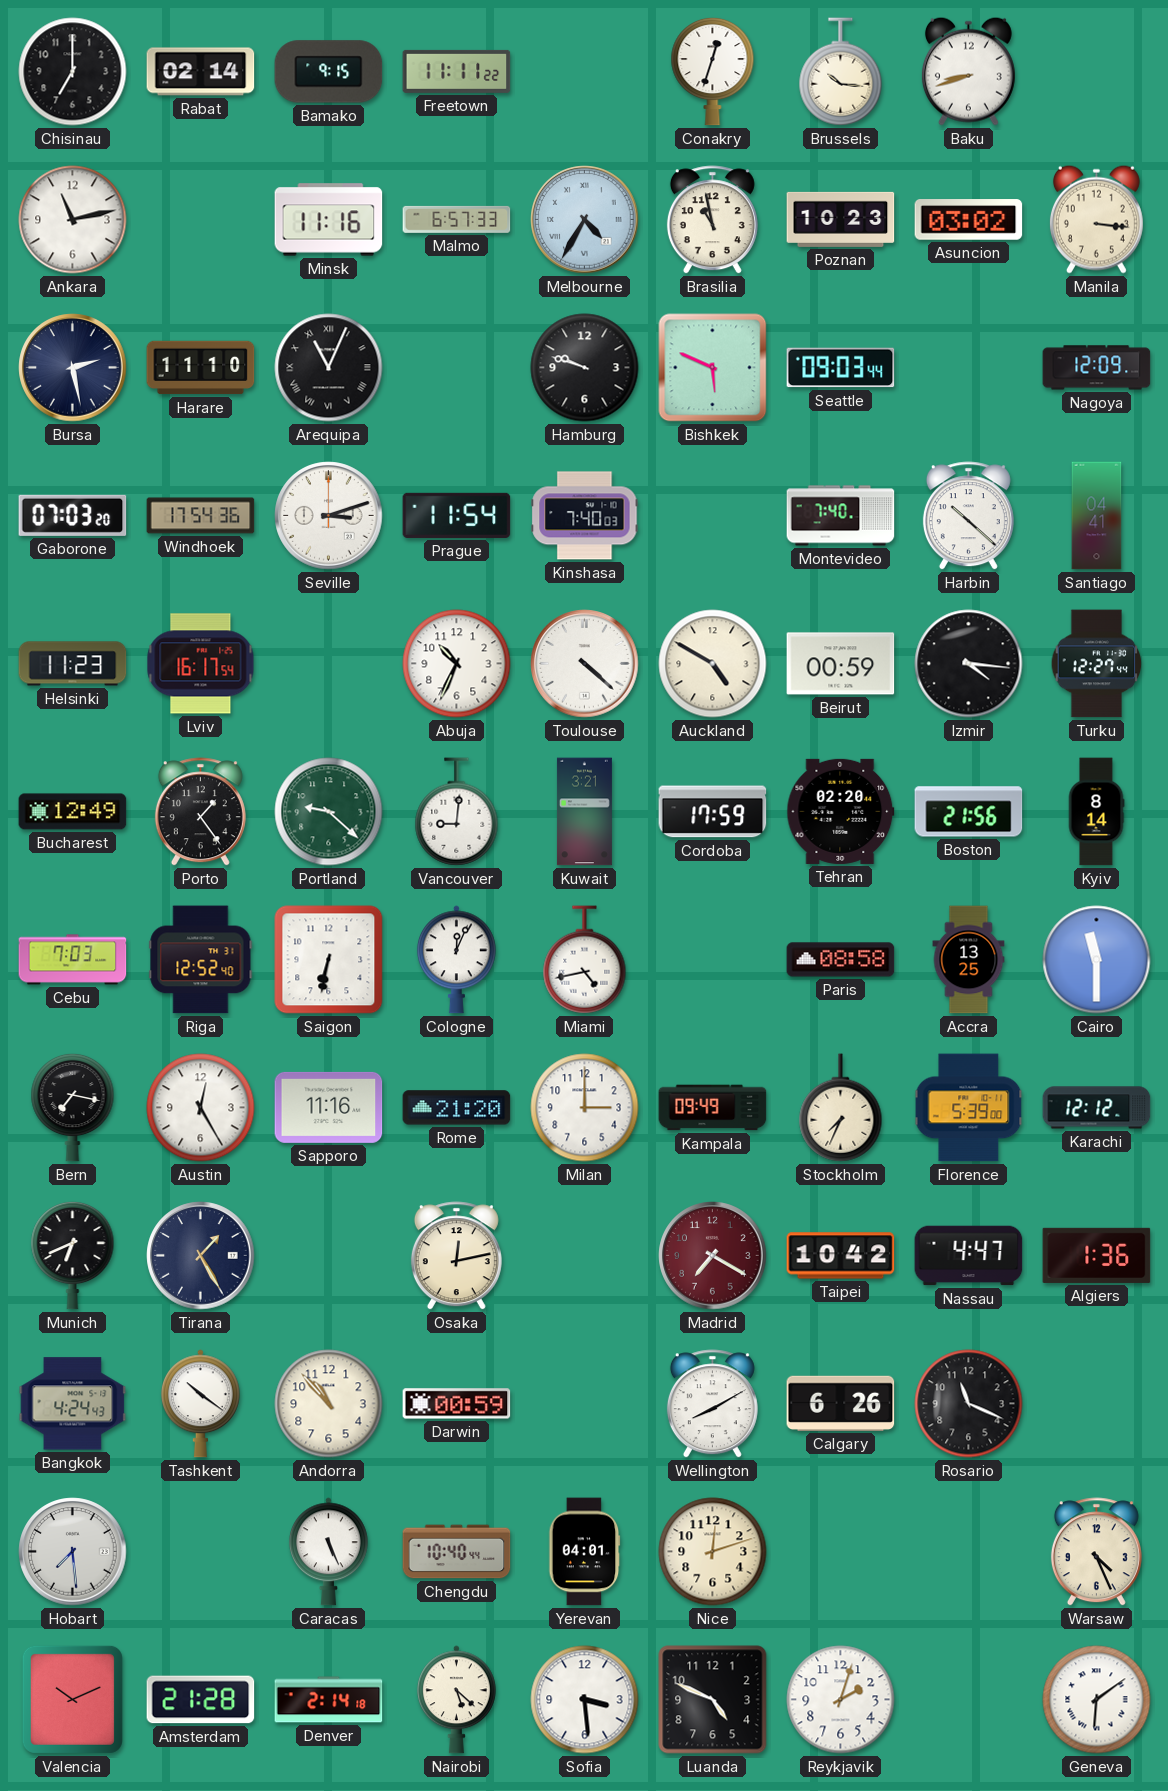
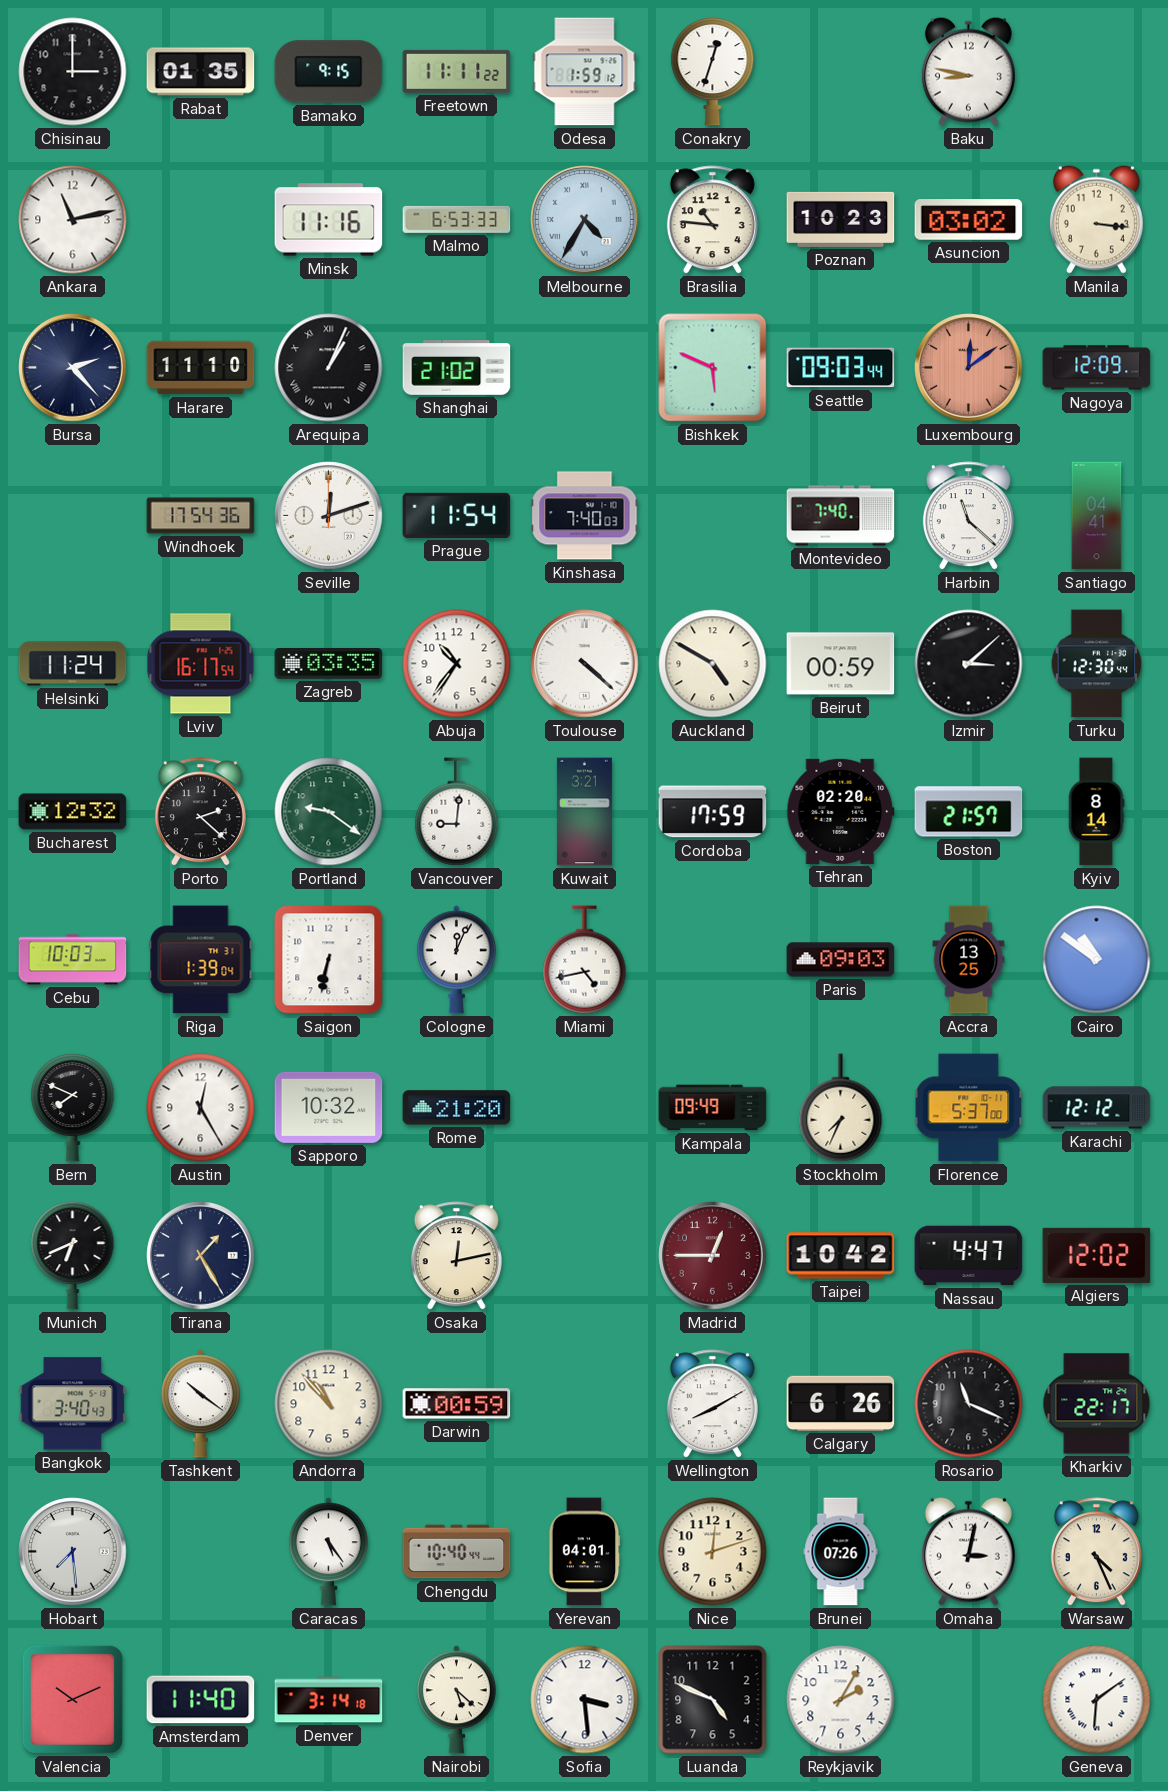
Chisinau: 7:00 -> 3:00
Rabat: 02:14 -> 01:35
Odesa: none -> 1:59
Brussels: 10:16 -> none
Baku: 8:42 -> 8:47
Malmo: 6:57 -> 6:53
Brasilia: 10:58 -> 10:46
Bursa: 2:28 -> 2:23
Arequipa: 11:04 -> 1:04
Shanghai: none -> 21:02
Hamburg: 9:48 -> none
Luxembourg: none -> 12:09
Gaborone: 07:03 -> none
Seville: 3:12 -> 12:12
Harbin: 10:22 -> 11:22
Helsinki: 11:23 -> 11:24
Zagreb: none -> 03:35
Abuja: 10:34 -> 10:36
Izmir: 4:16 -> 3:08
Turku: 12:27 -> 12:30
Bucharest: 12:49 -> 12:32
Porto: 1:24 -> 2:22
Portland: 9:22 -> 9:21
Boston: 21:56 -> 21:57
Cebu: 7:03 -> 10:03
Riga: 12:52 -> 1:39
Paris: 08:58 -> 09:03
Cairo: 11:30 -> 10:51
Bern: 7:17 -> 7:49
Sapporo: 11:16 -> 10:32
Milan: 3:00 -> none
Florence: 5:39 -> 5:37
Madrid: 7:20 -> 12:45
Algiers: 1:36 -> 12:02
Bangkok: 4:24 -> 3:40
Kharkiv: none -> 22:17
Caracas: 5:26 -> 5:24
Brunei: none -> 07:26
Omaha: none -> 3:02
Amsterdam: 21:28 -> 11:40
Denver: 2:14 -> 3:14
Reykjavik: 2:03 -> 2:05
